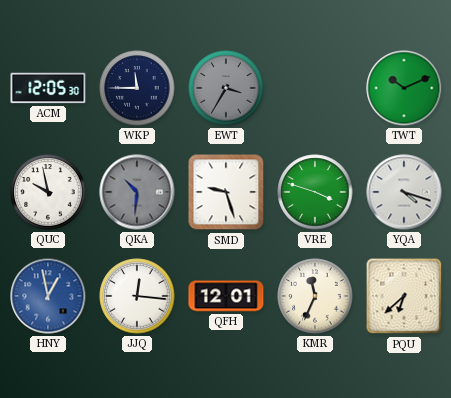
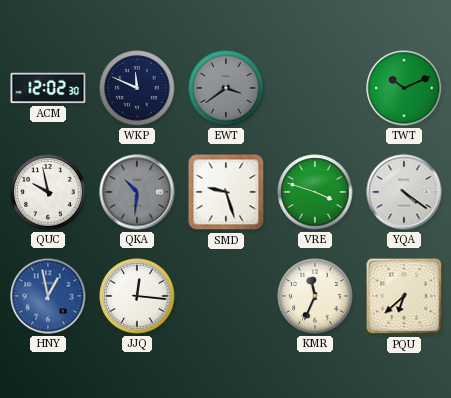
ACM: 12:05 -> 12:02
WKP: 11:45 -> 11:49
EWT: 3:35 -> 3:39
YQA: 4:18 -> 4:21
QFH: 12:01 -> none
